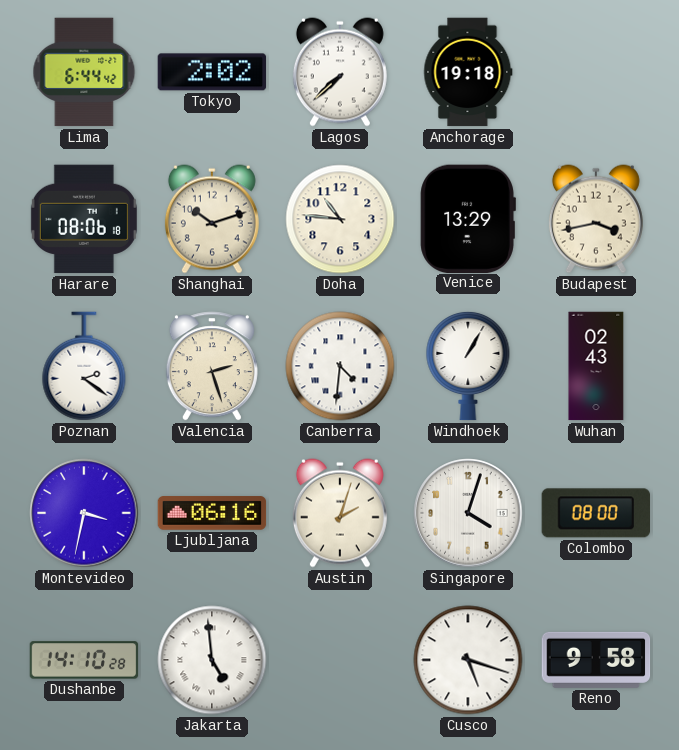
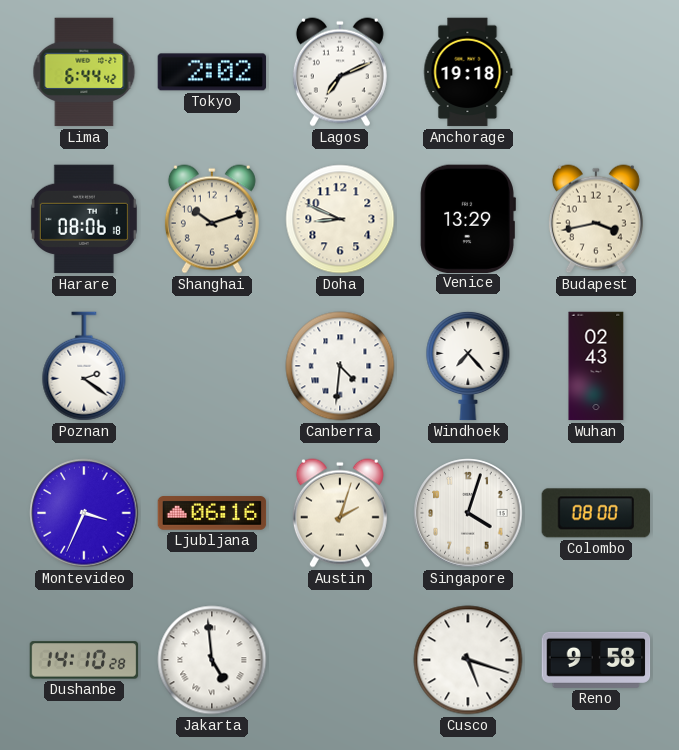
Lagos: 7:38 -> 7:11
Doha: 10:46 -> 8:49
Valencia: 2:27 -> none
Windhoek: 1:05 -> 7:23
Montevideo: 3:32 -> 3:34
